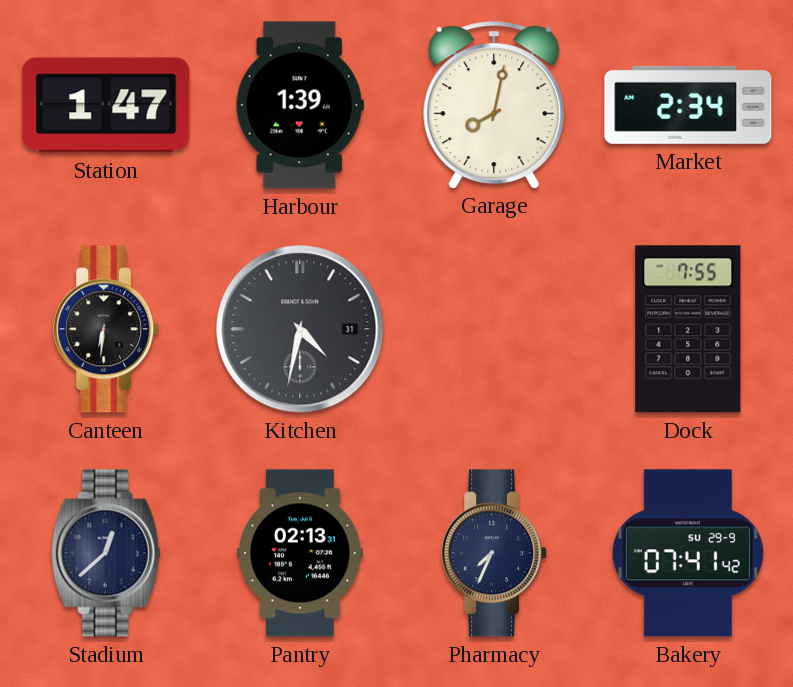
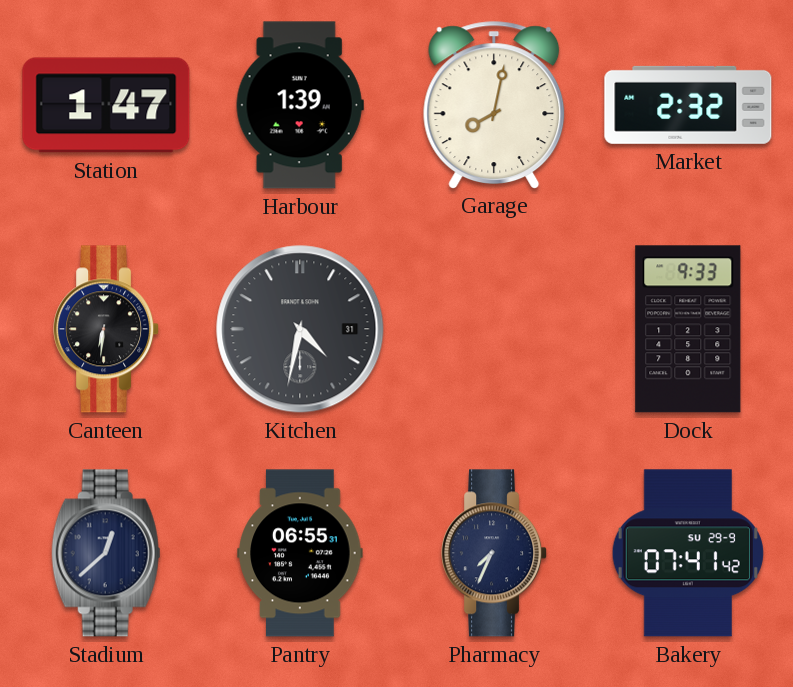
Market: 2:34 -> 2:32
Dock: 7:55 -> 9:33
Pantry: 02:13 -> 06:55
